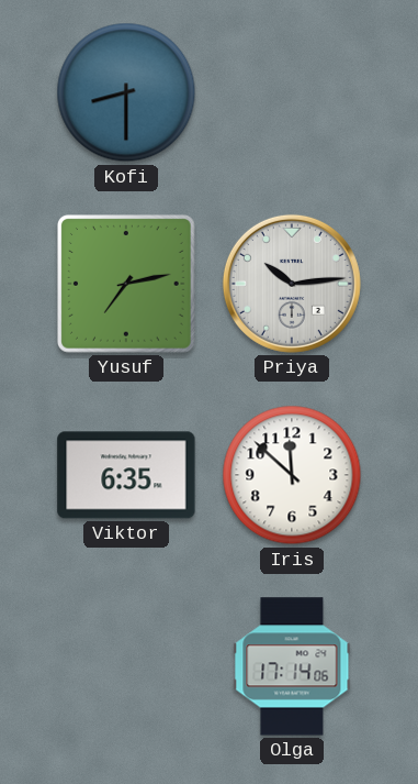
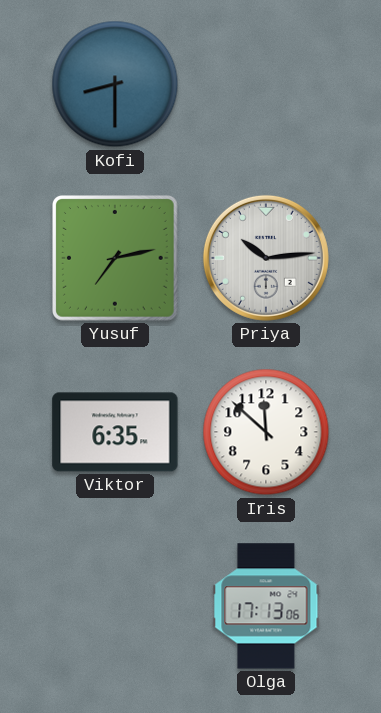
Olga: 17:14 -> 17:13
